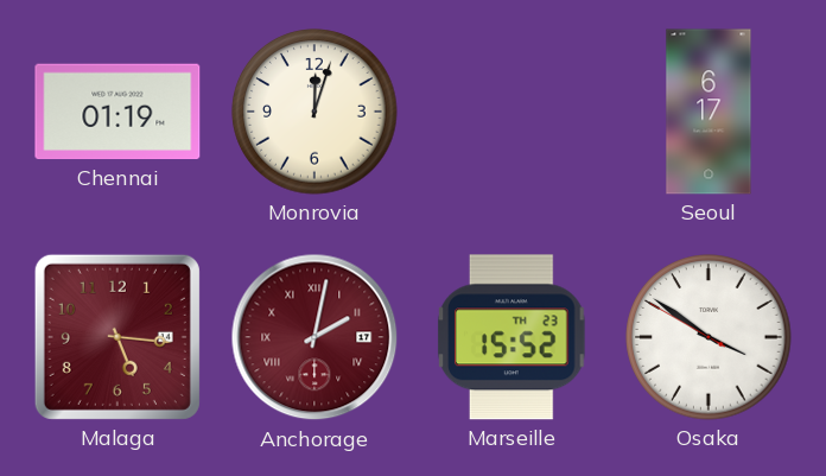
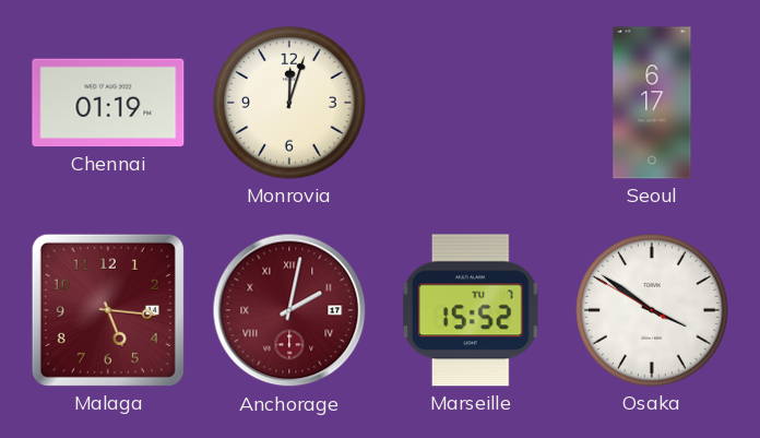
Marseille date: TH 23 -> TU 7
